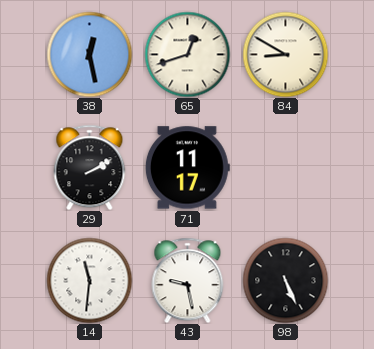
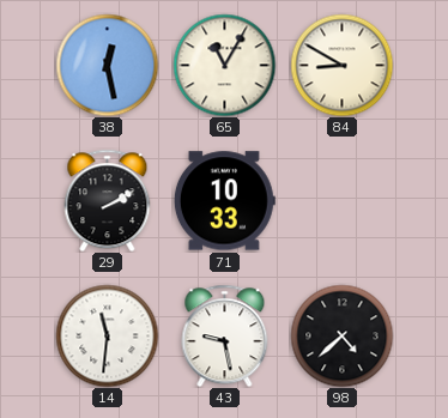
65: 12:42 -> 11:05
71: 11:17 -> 10:33
98: 5:26 -> 4:38
